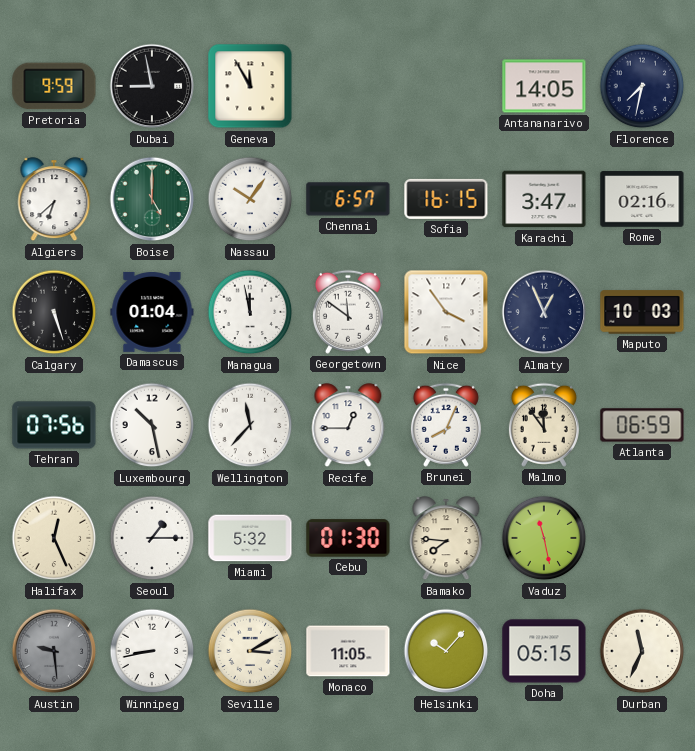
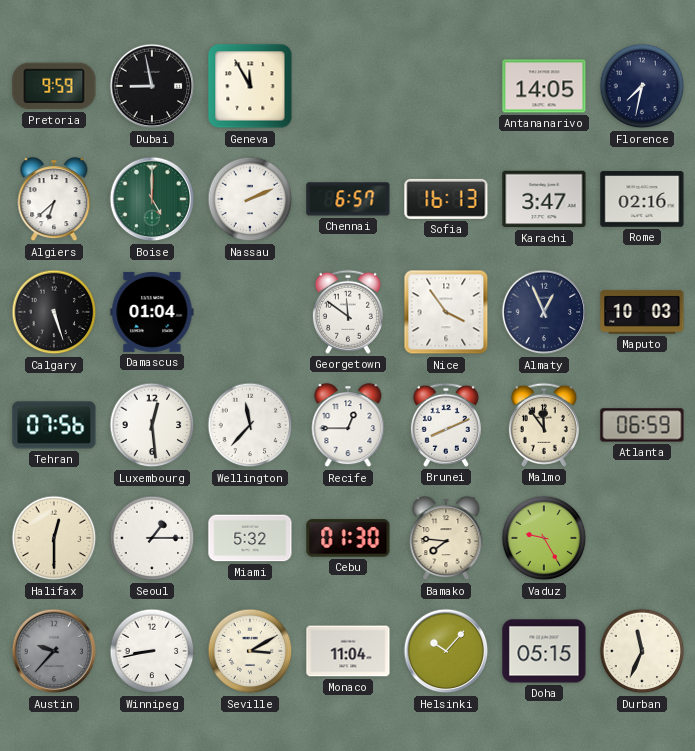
Nassau: 10:06 -> 2:11
Sofia: 16:15 -> 16:13
Managua: 11:58 -> none
Luxembourg: 10:28 -> 12:29
Brunei: 8:04 -> 8:11
Halifax: 12:26 -> 12:30
Vaduz: 11:28 -> 9:25
Austin: 9:29 -> 9:37
Monaco: 11:05 -> 11:04
